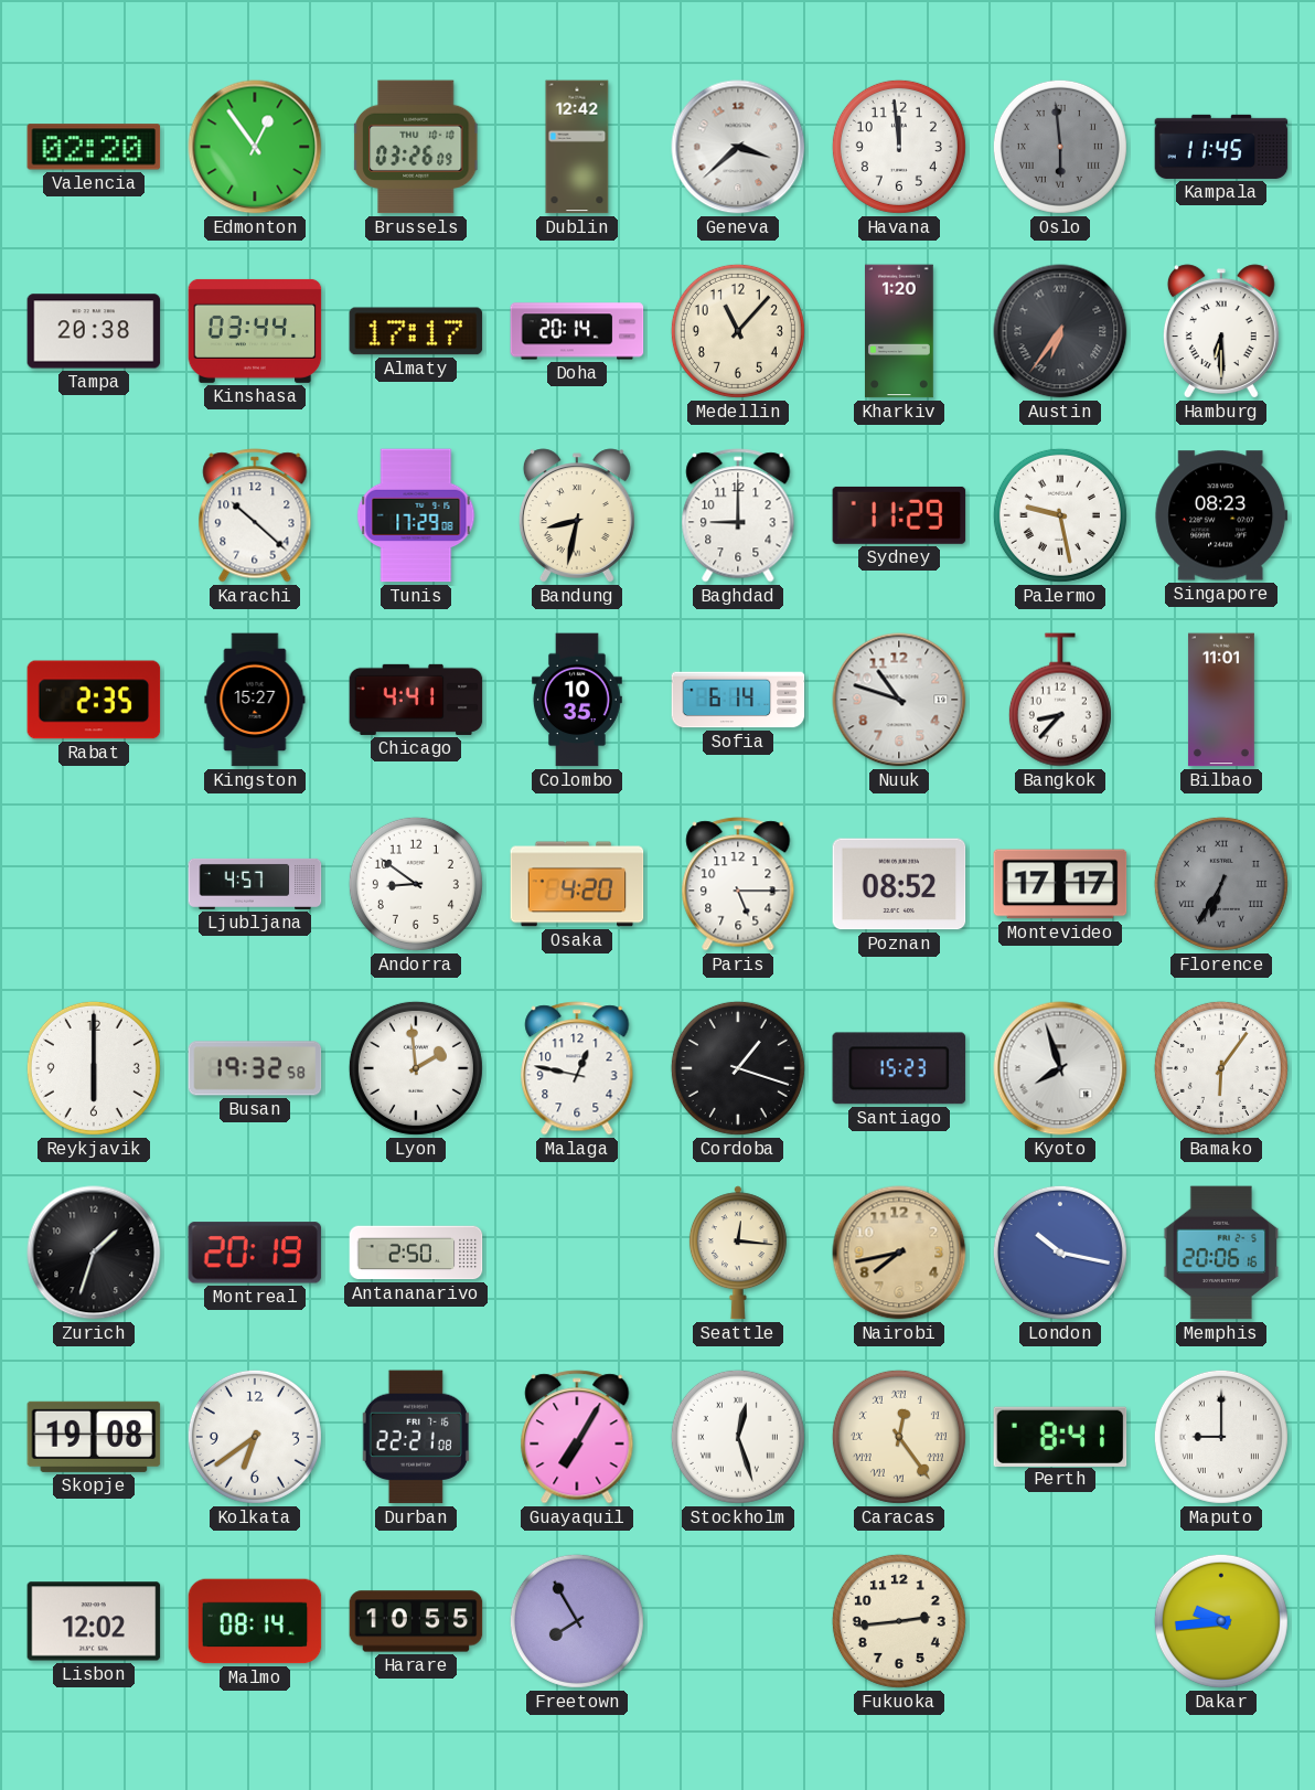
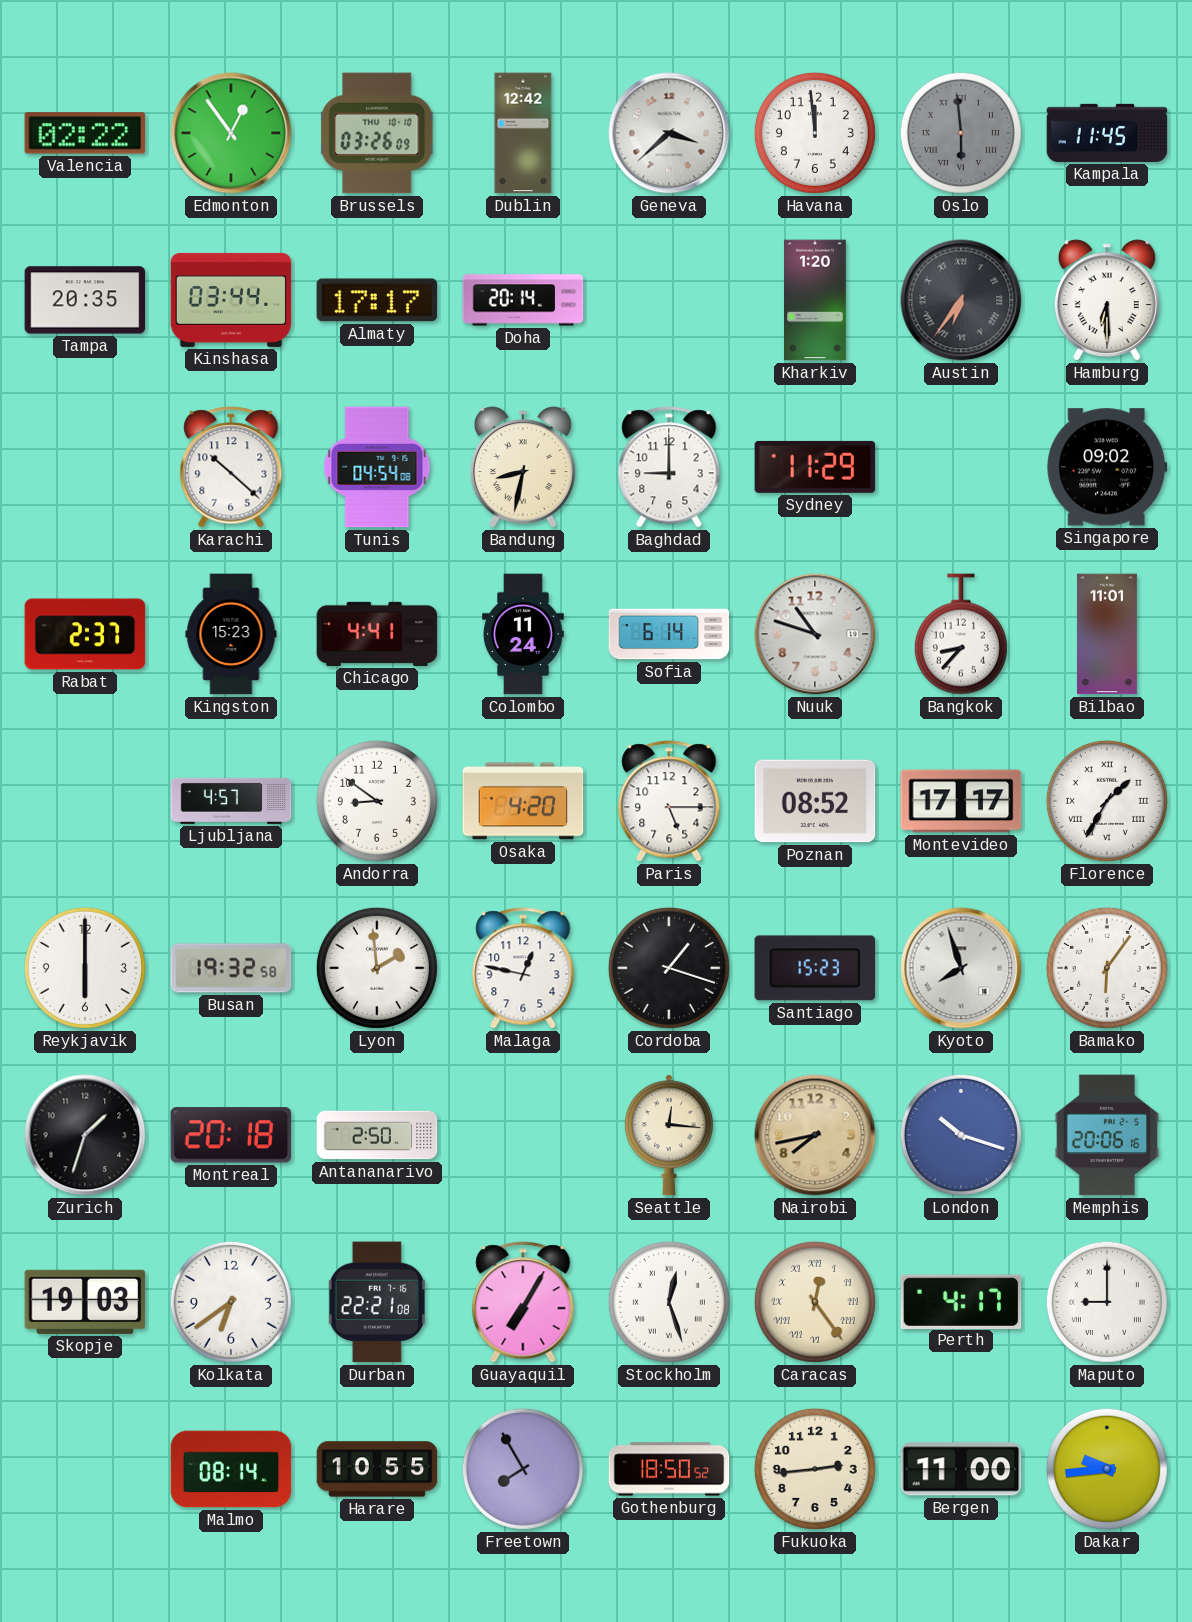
Valencia: 02:20 -> 02:22
Tampa: 20:38 -> 20:35
Medellin: 11:07 -> none
Tunis: 17:29 -> 04:54
Palermo: 9:28 -> none
Singapore: 08:23 -> 09:02
Rabat: 2:35 -> 2:37
Kingston: 15:27 -> 15:23
Colombo: 10:35 -> 11:24
Florence: 6:35 -> 1:35
Florence dial: grey -> white
Montreal: 20:19 -> 20:18
London: 10:17 -> 10:18
Skopje: 19:08 -> 19:03
Perth: 8:41 -> 4:17
Lisbon: 12:02 -> none
Gothenburg: none -> 18:50
Bergen: none -> 11:00
